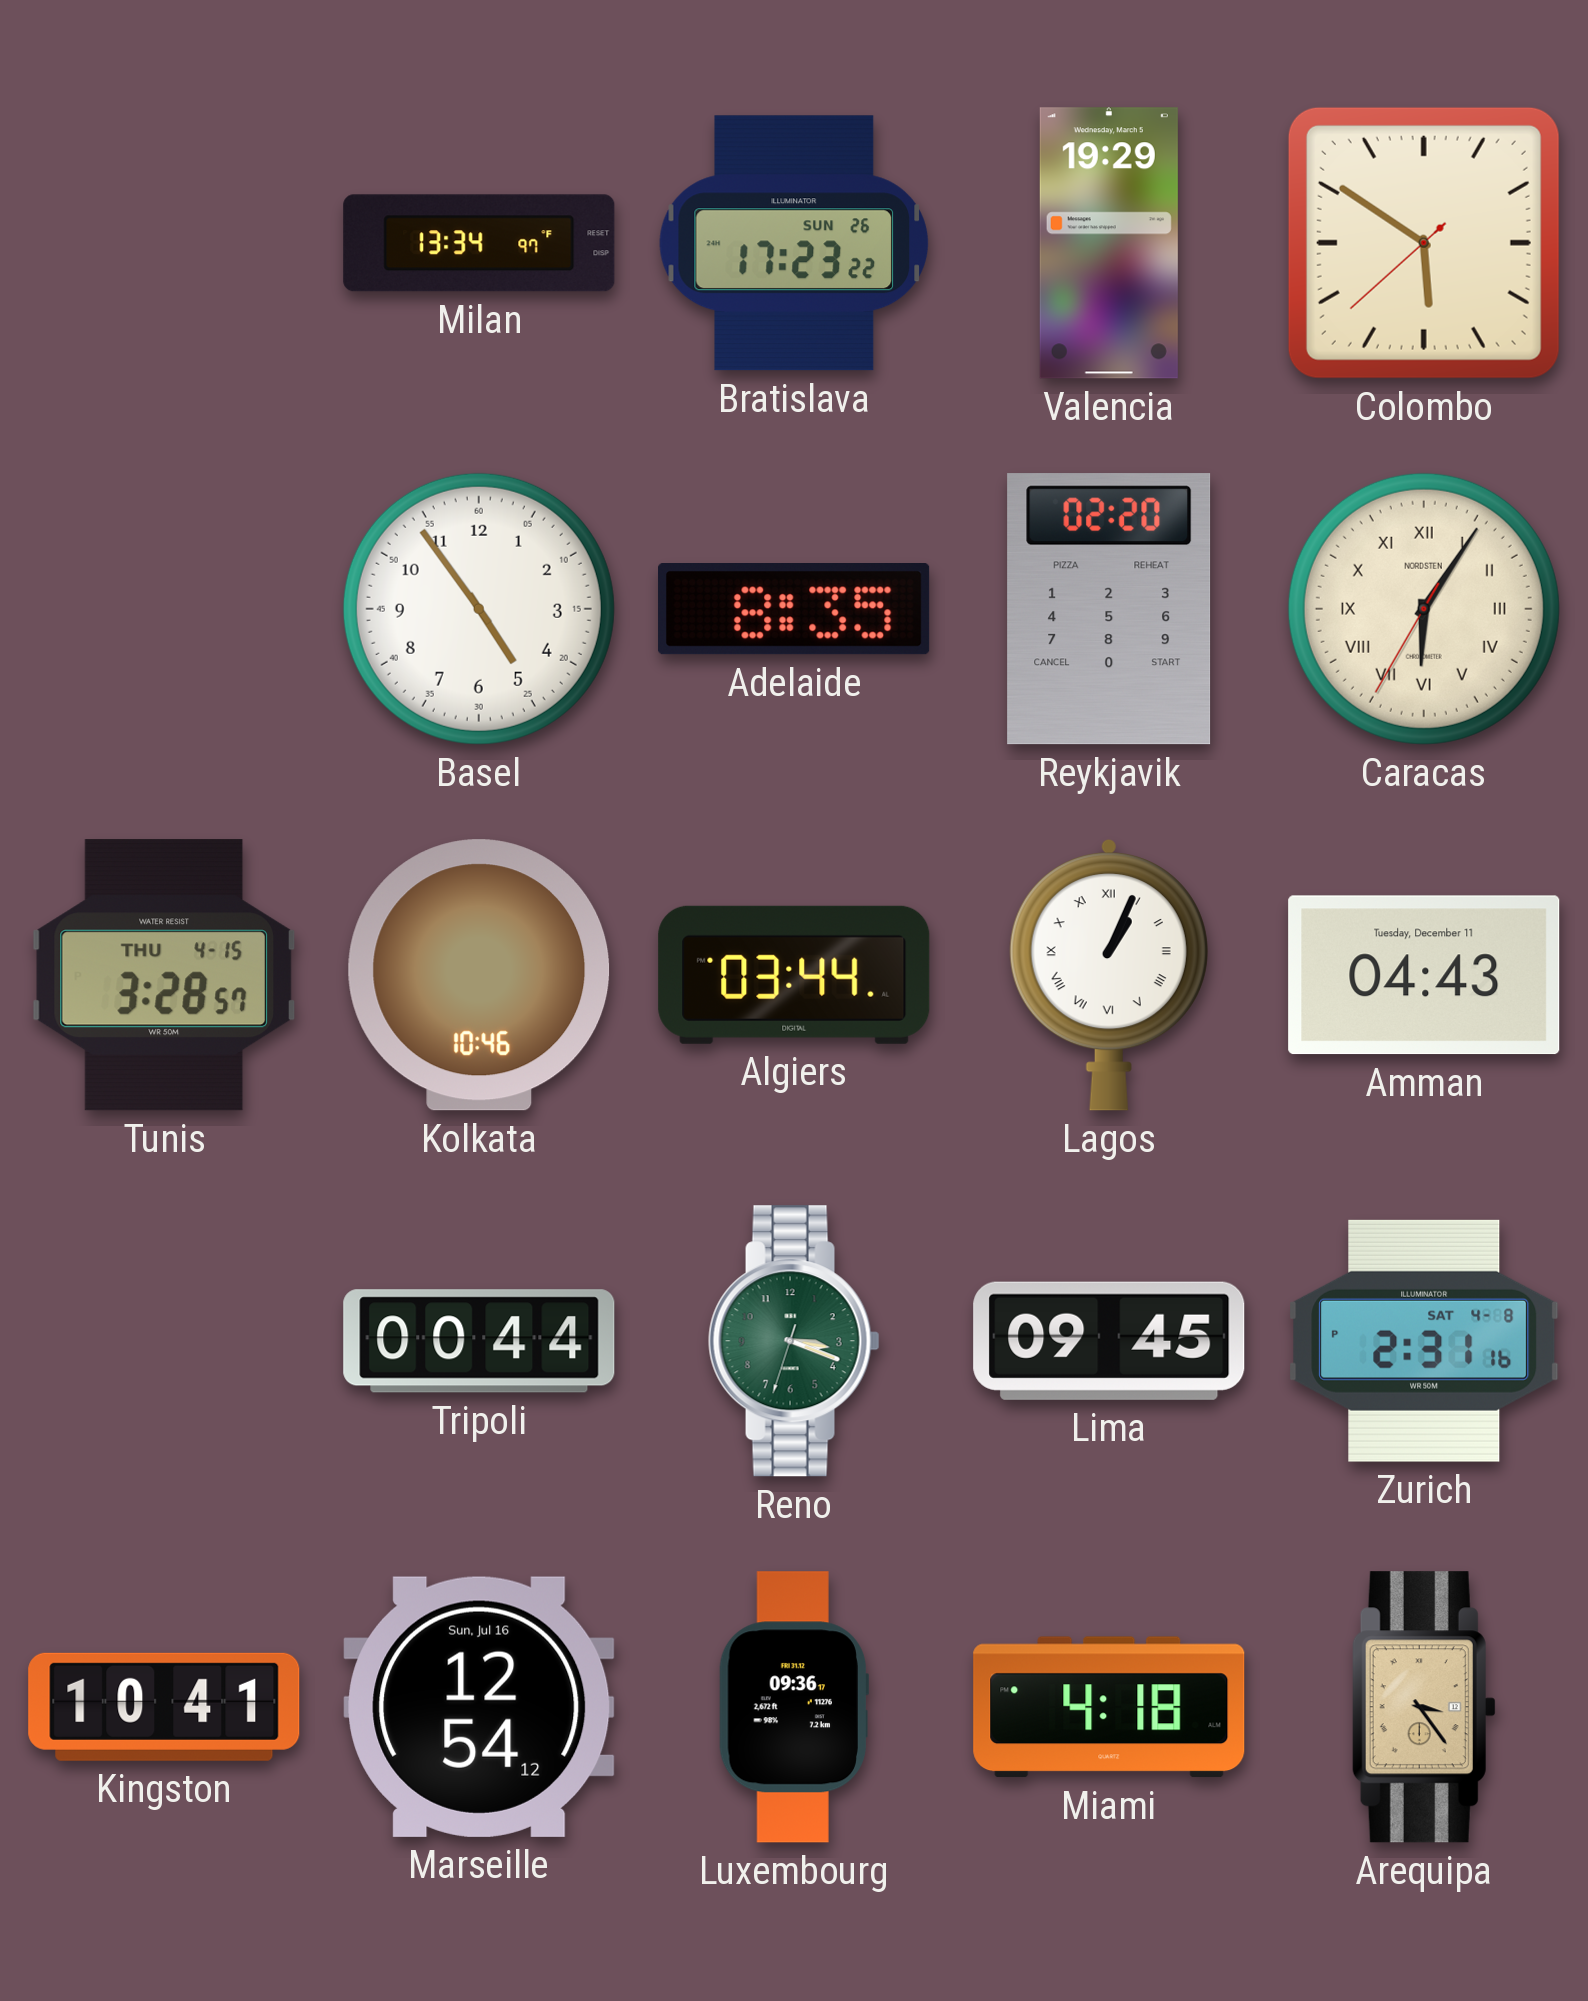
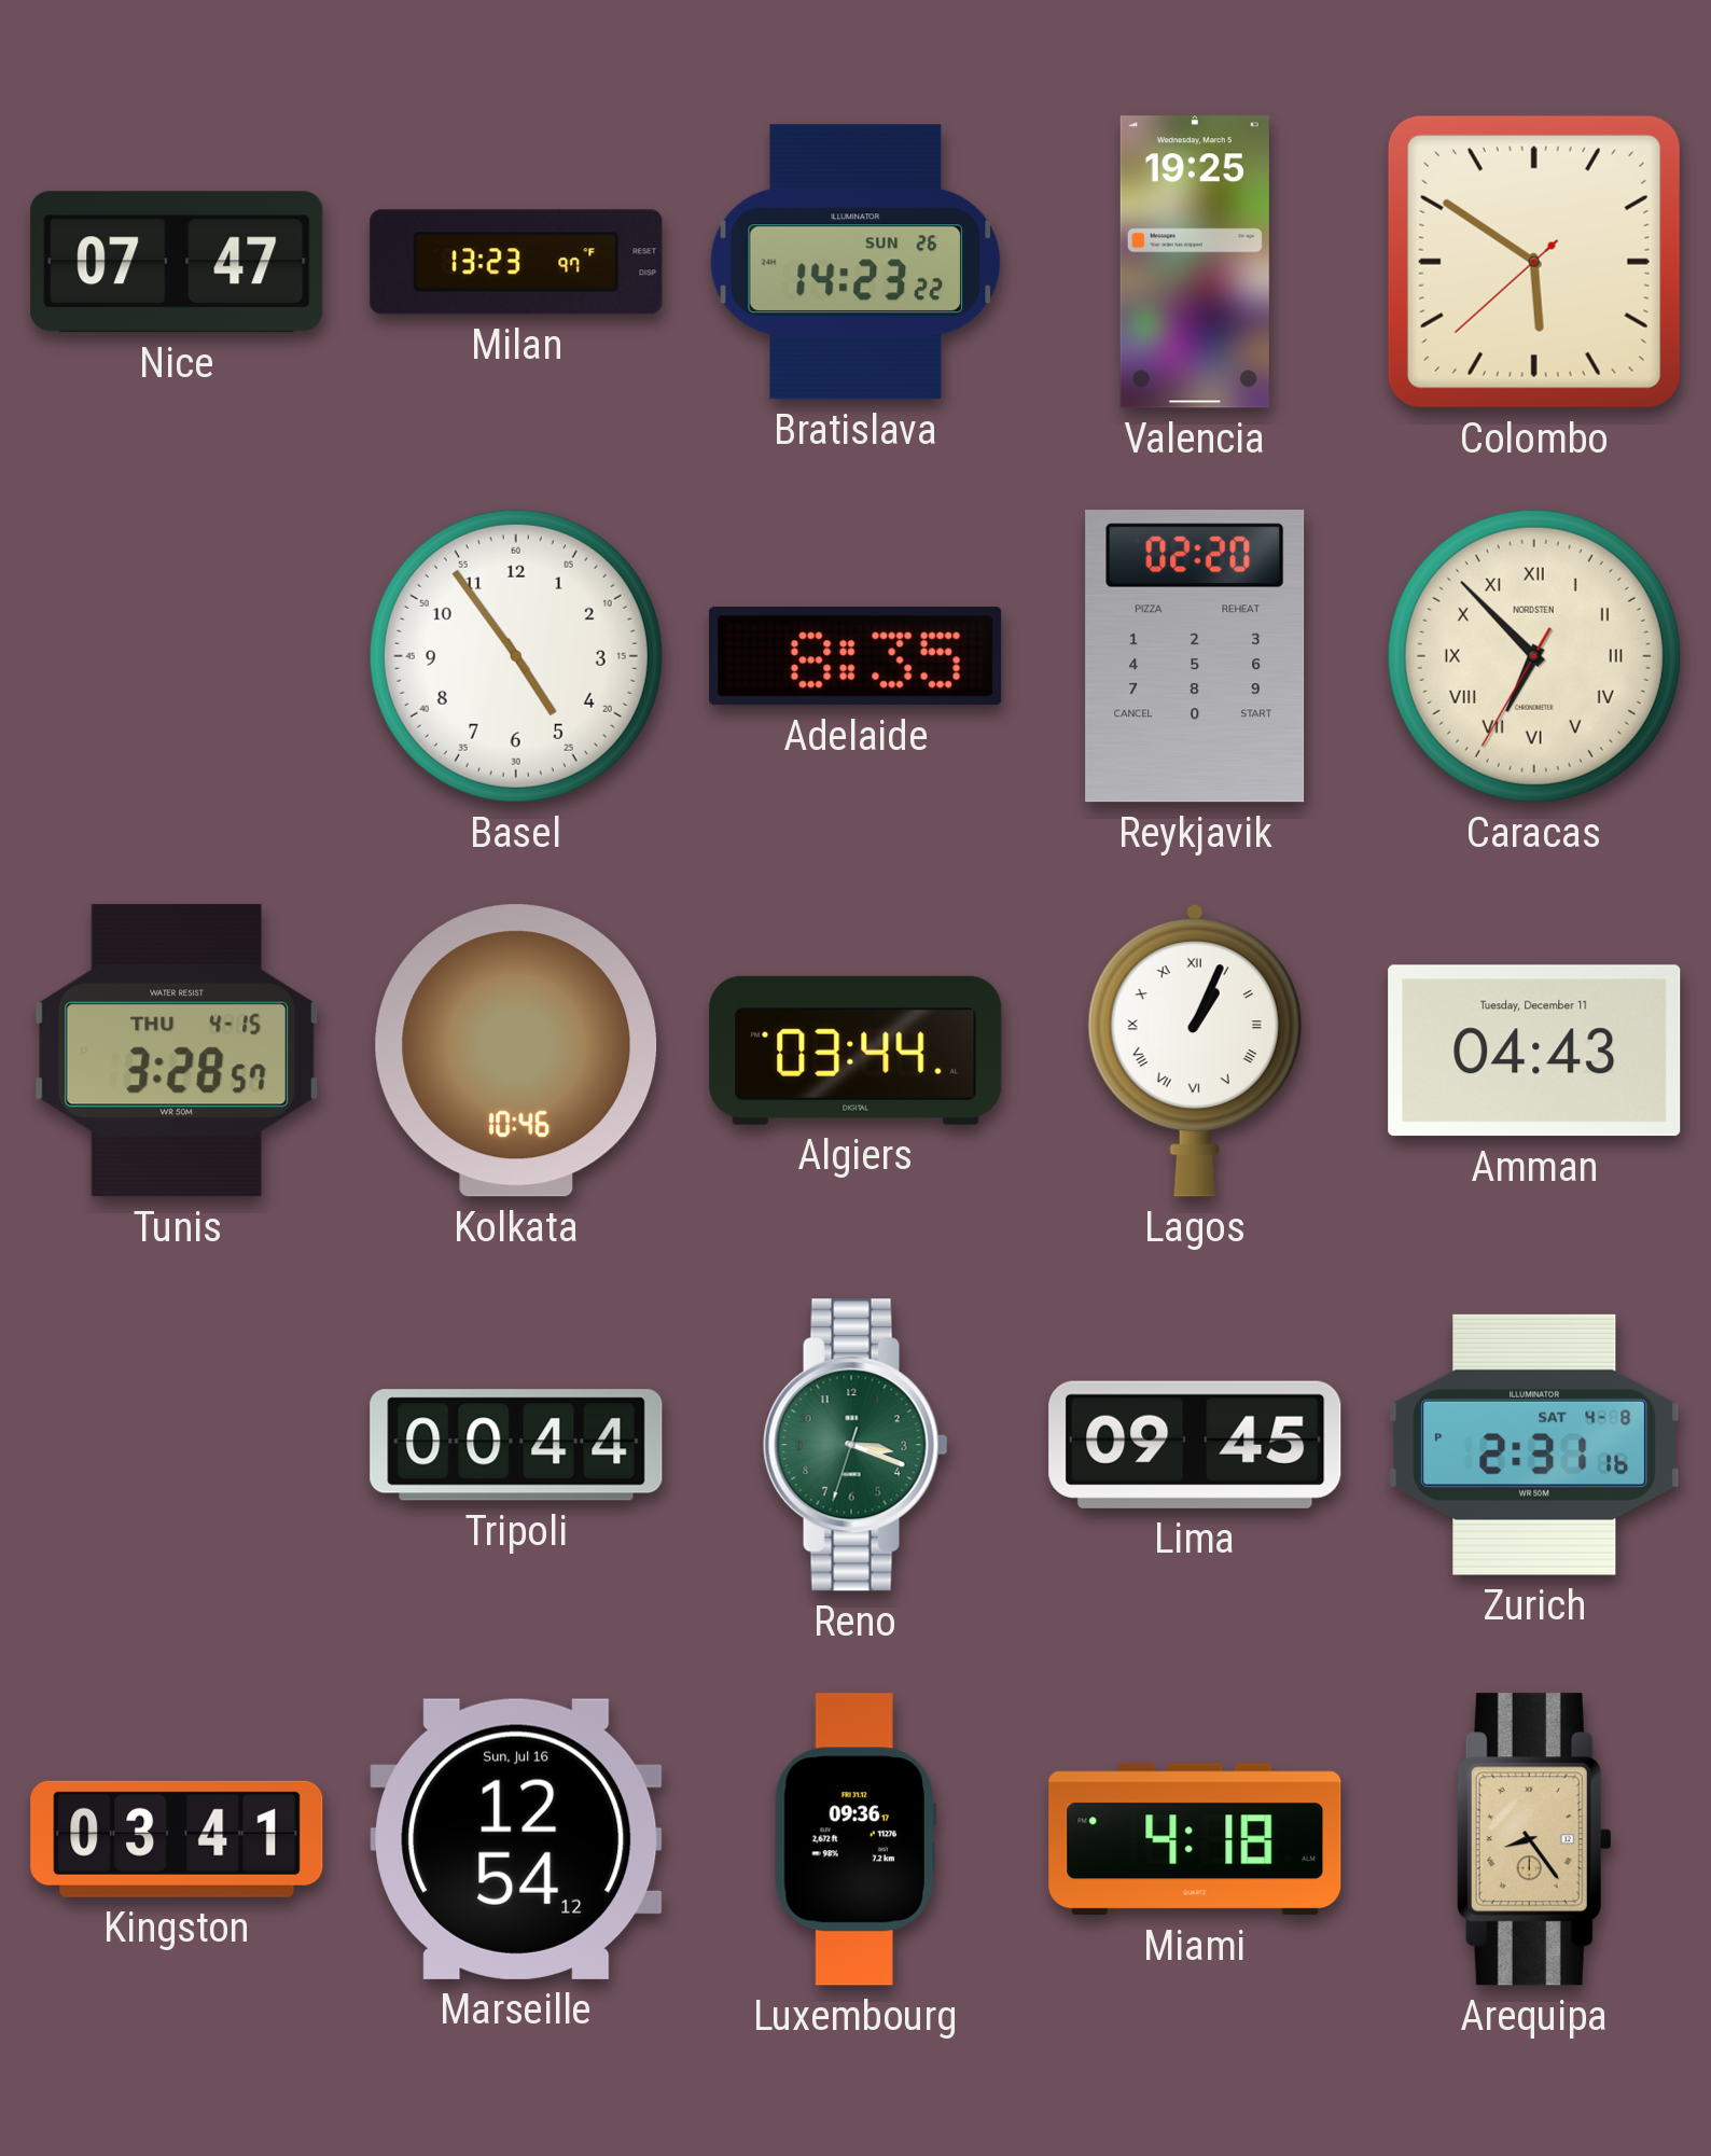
Nice: none -> 07:47
Milan: 13:34 -> 13:23
Bratislava: 17:23 -> 14:23
Valencia: 19:29 -> 19:25
Caracas: 6:05 -> 6:52
Kingston: 10:41 -> 03:41
Arequipa: 3:24 -> 8:24
